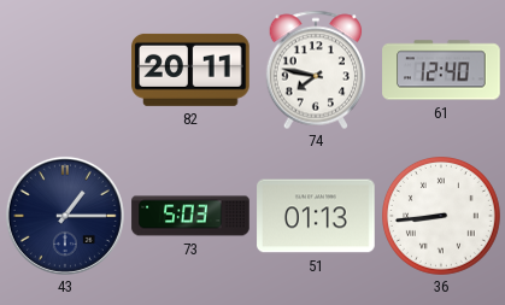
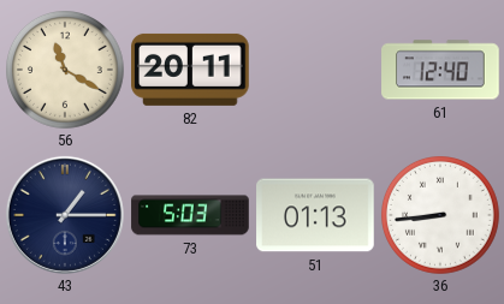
56: none -> 11:20
74: 7:47 -> none
